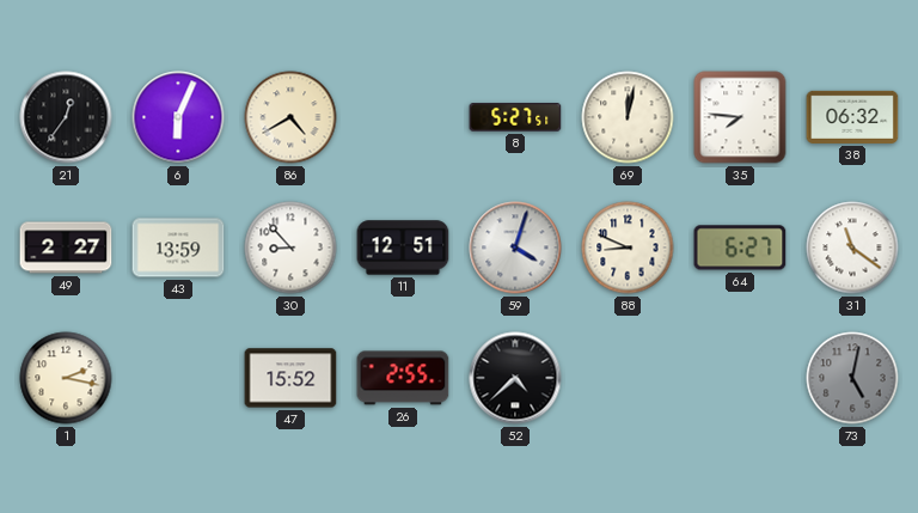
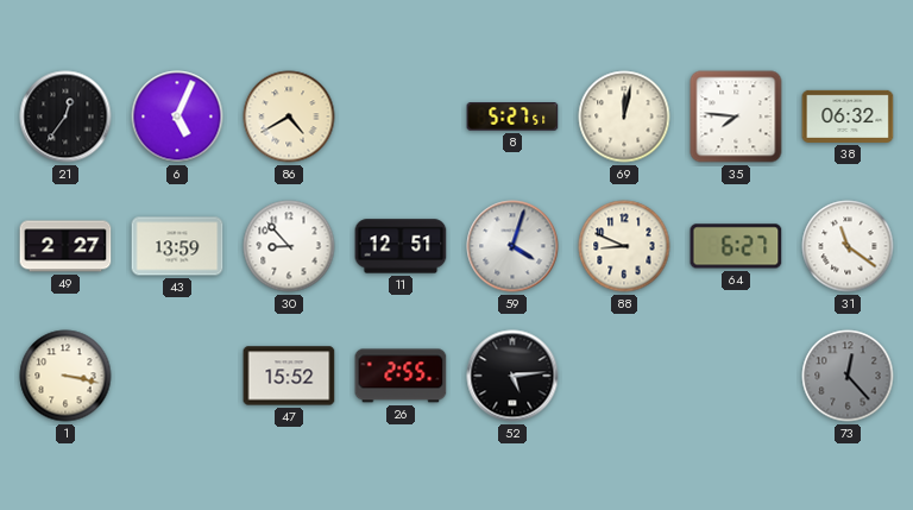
6: 6:04 -> 5:04
1: 2:17 -> 3:17
52: 4:38 -> 5:14
73: 5:02 -> 12:23
